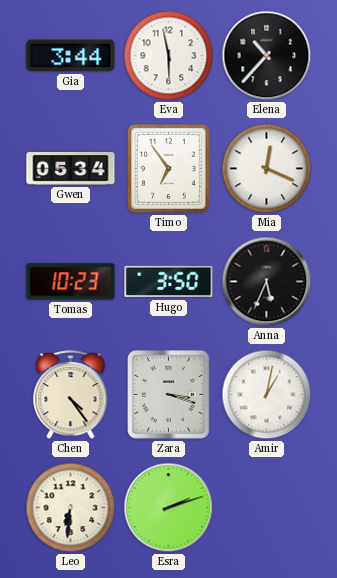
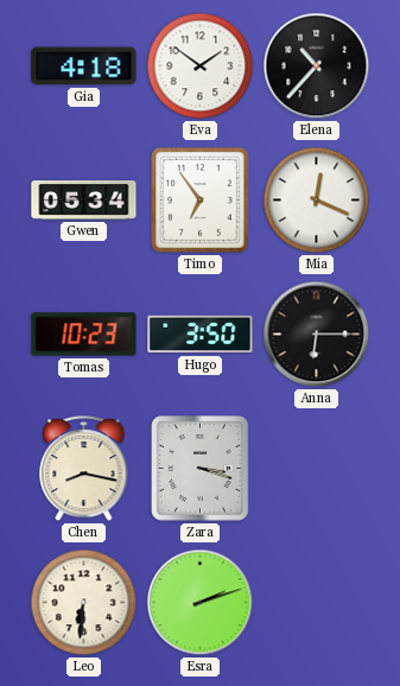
Gia: 3:44 -> 4:18
Eva: 5:58 -> 1:51
Anna: 5:34 -> 6:15
Chen: 4:24 -> 8:17
Amir: 1:02 -> none
